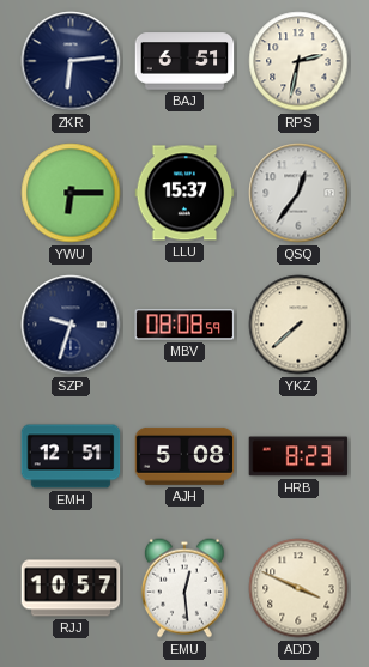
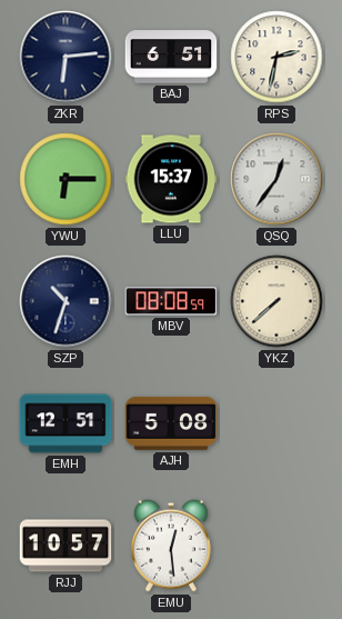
SZP: 9:33 -> 10:33
HRB: 8:23 -> none
ADD: 3:49 -> none
